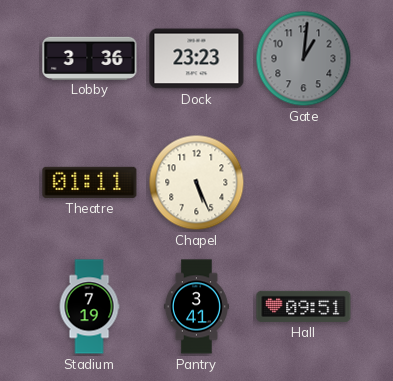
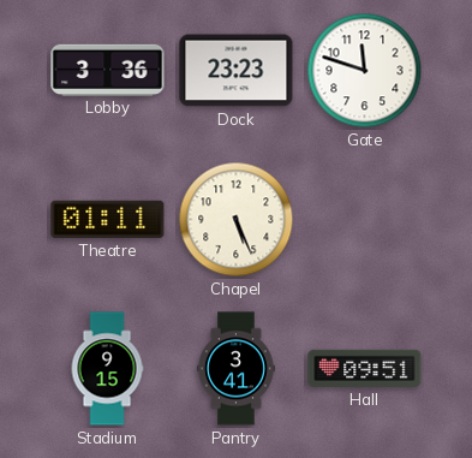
Gate: 1:01 -> 11:48
Gate dial: grey -> white
Stadium: 7:19 -> 9:15
